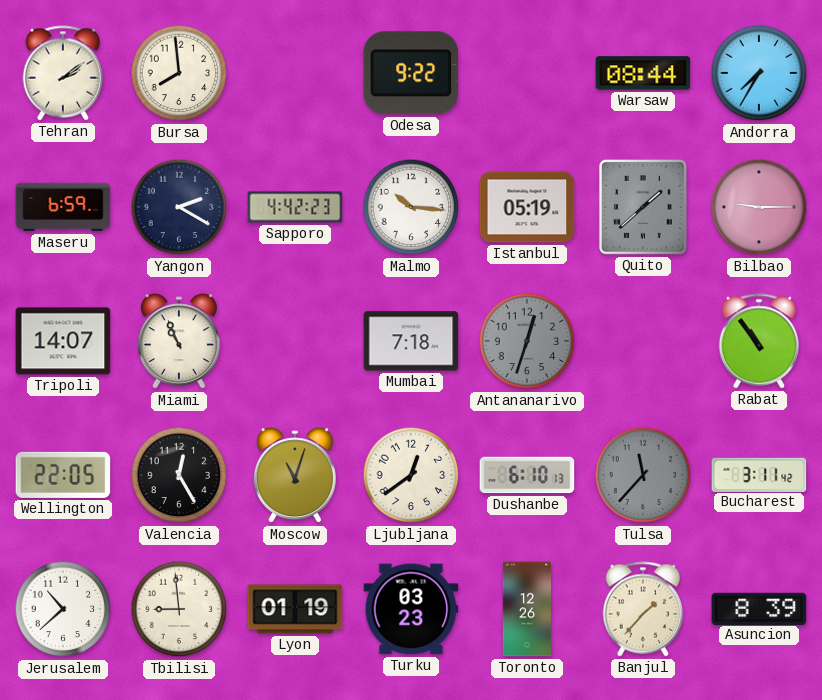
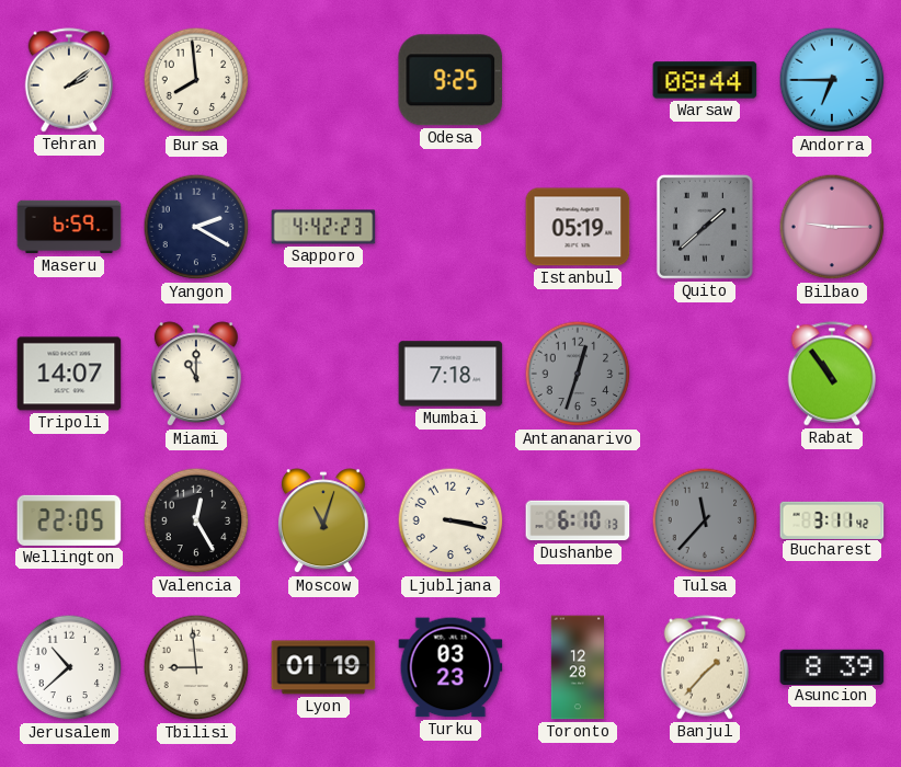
Odesa: 9:22 -> 9:25
Andorra: 7:35 -> 6:45
Malmo: 10:16 -> none
Miami: 10:56 -> 11:00
Ljubljana: 12:39 -> 3:17
Toronto: 12:26 -> 12:28
